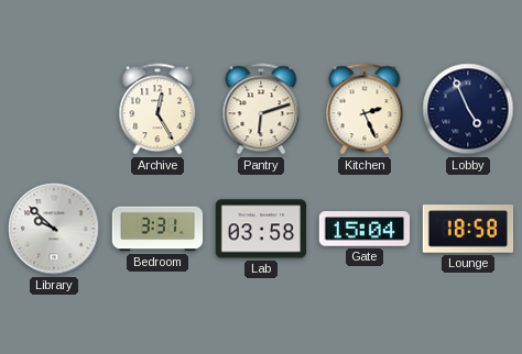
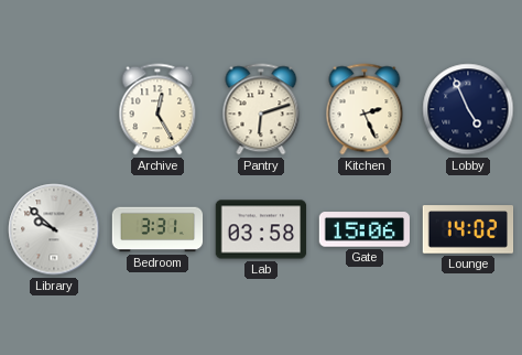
Gate: 15:04 -> 15:06
Lounge: 18:58 -> 14:02
